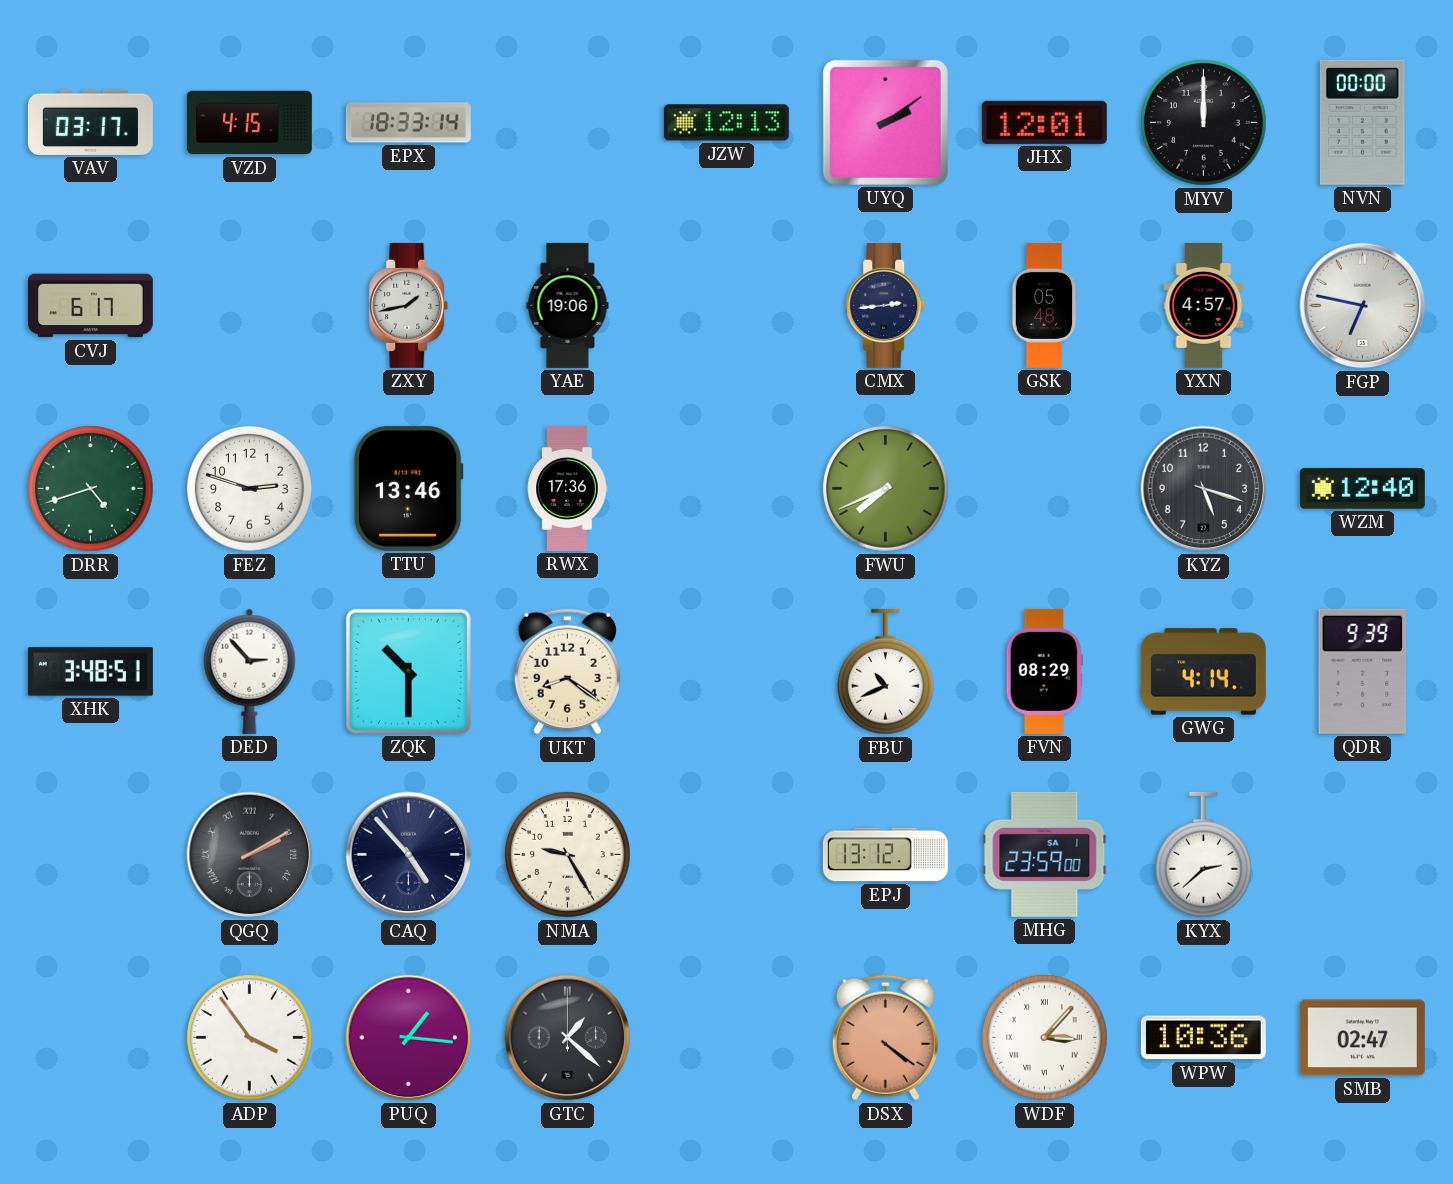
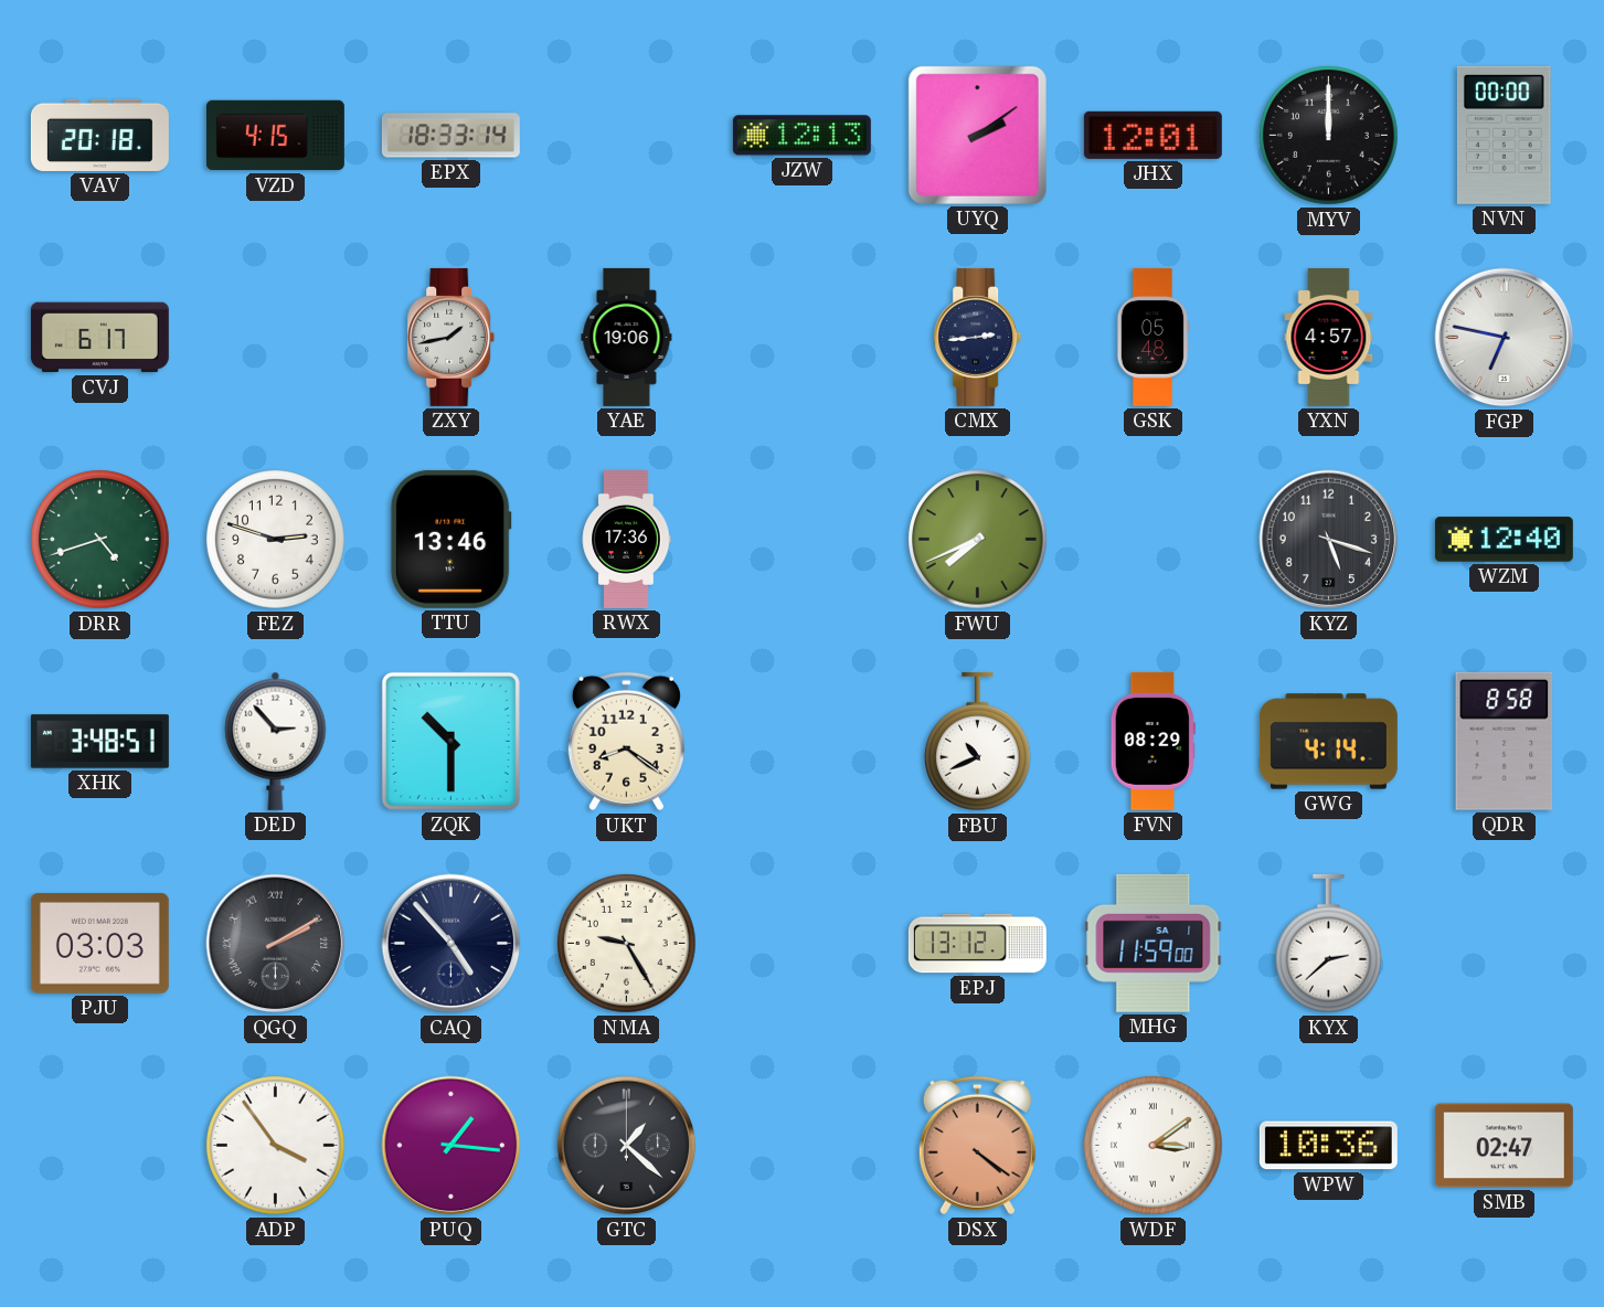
VAV: 03:17 -> 20:18
QDR: 9:39 -> 8:58
PJU: none -> 03:03
MHG: 23:59 -> 11:59
WDF: 3:07 -> 3:09
